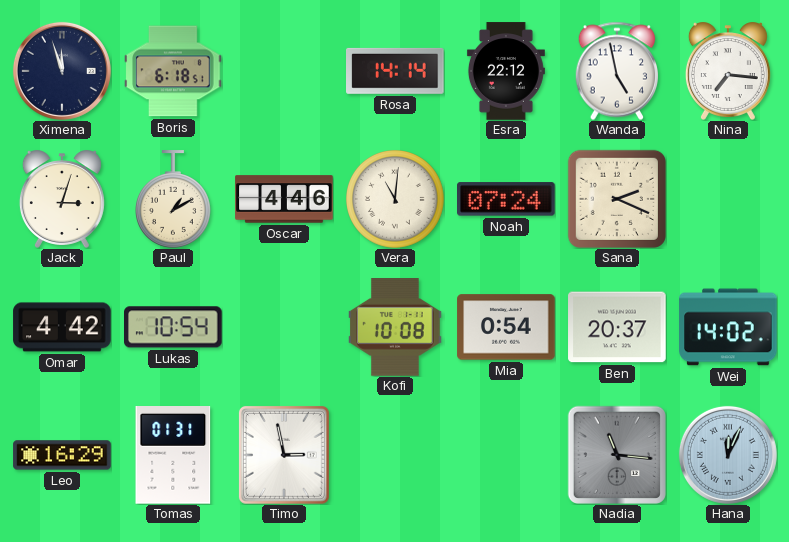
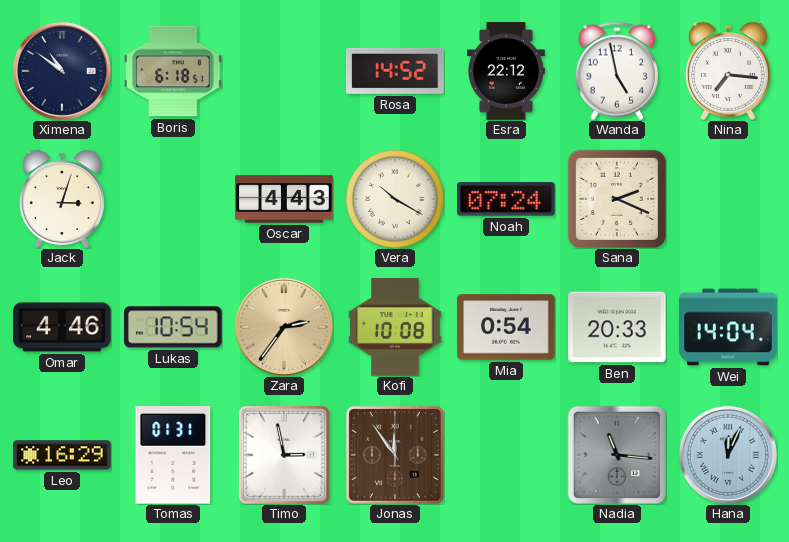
Ximena: 11:57 -> 10:51
Rosa: 14:14 -> 14:52
Paul: 1:10 -> none
Oscar: 4:46 -> 4:43
Vera: 11:01 -> 10:20
Omar: 4:42 -> 4:46
Zara: none -> 2:36
Ben: 20:37 -> 20:33
Wei: 14:02 -> 14:04
Jonas: none -> 11:54
